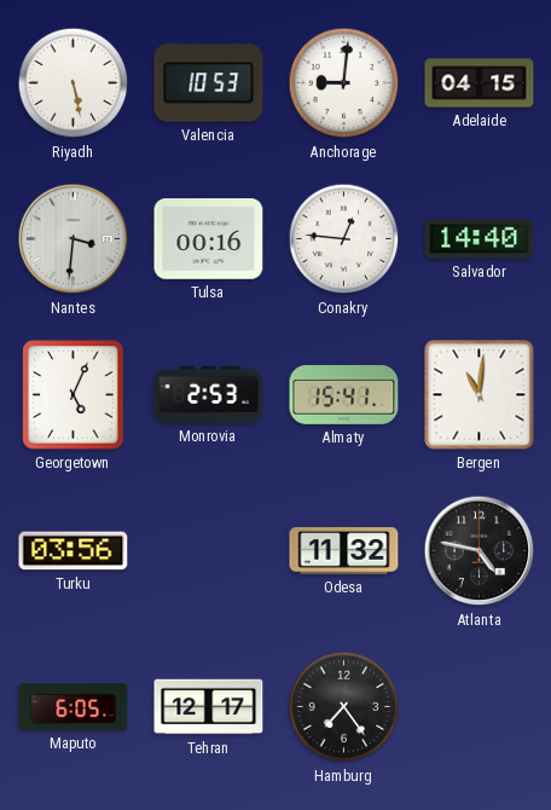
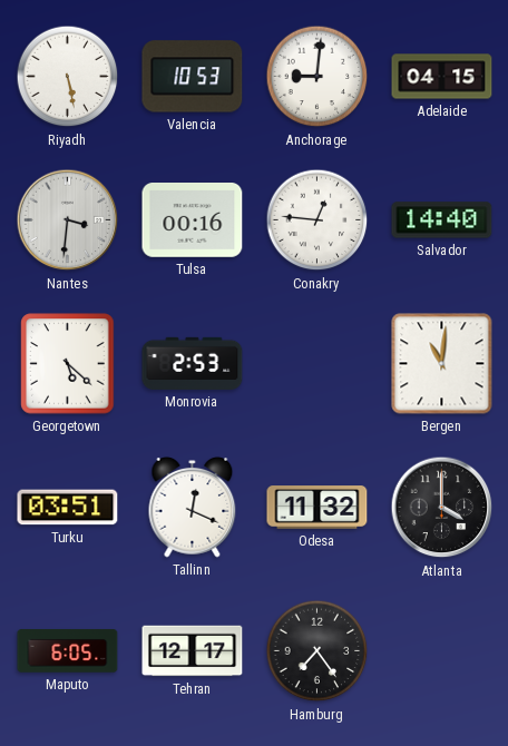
Georgetown: 5:04 -> 5:22
Almaty: 15:41 -> none
Turku: 03:56 -> 03:51
Tallinn: none -> 12:19
Atlanta: 4:47 -> 4:00
